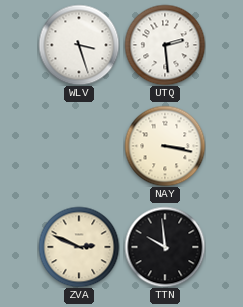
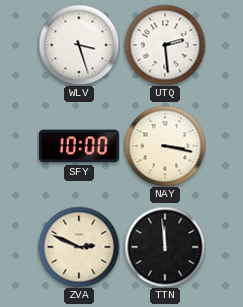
SFY: none -> 10:00
TTN: 9:59 -> 11:59
